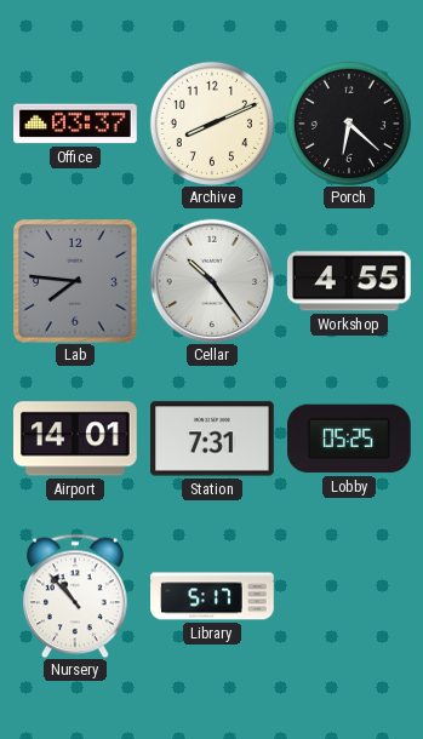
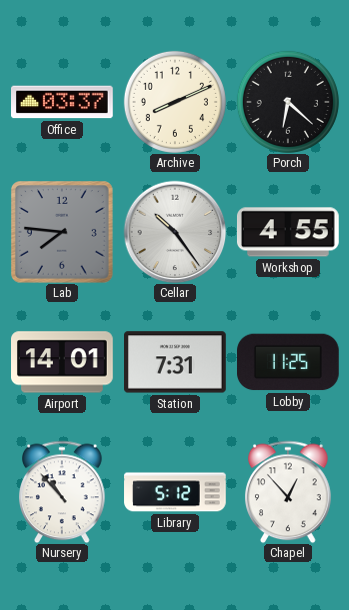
Lobby: 05:25 -> 11:25
Library: 5:17 -> 5:12
Chapel: none -> 12:53
